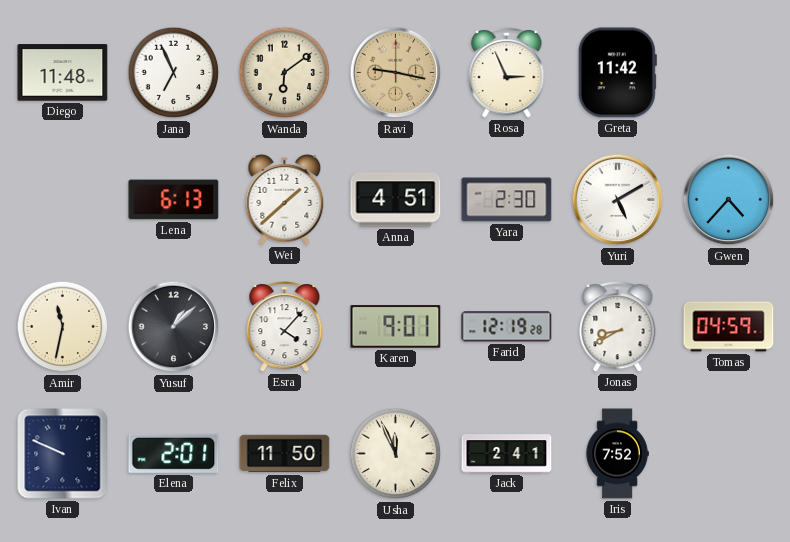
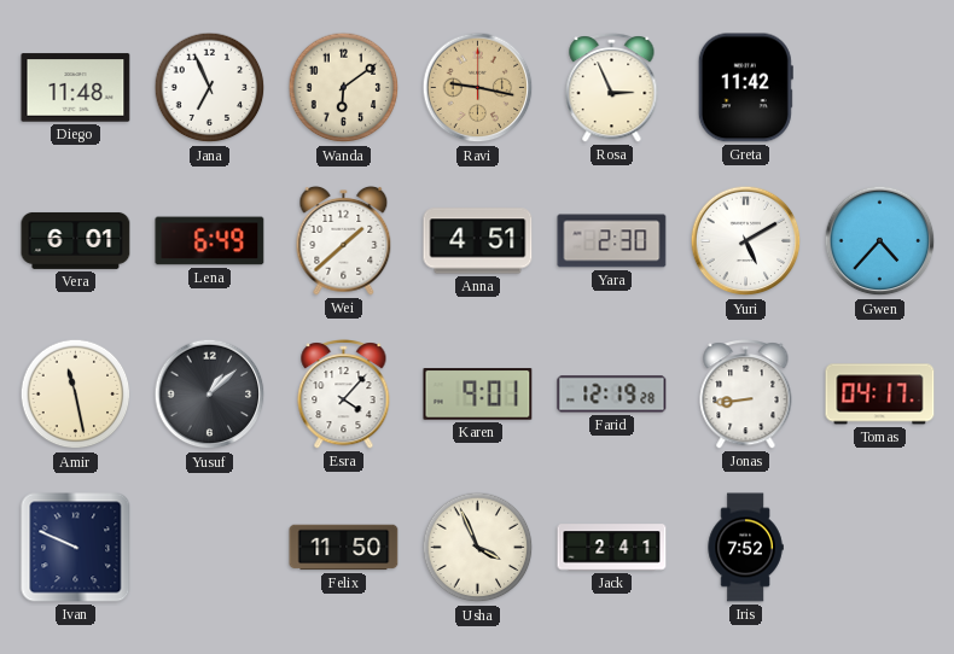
Vera: none -> 6:01
Lena: 6:13 -> 6:49
Amir: 11:32 -> 11:28
Jonas: 8:40 -> 8:44
Tomas: 04:59 -> 04:17
Elena: 2:01 -> none
Usha: 11:56 -> 3:56
